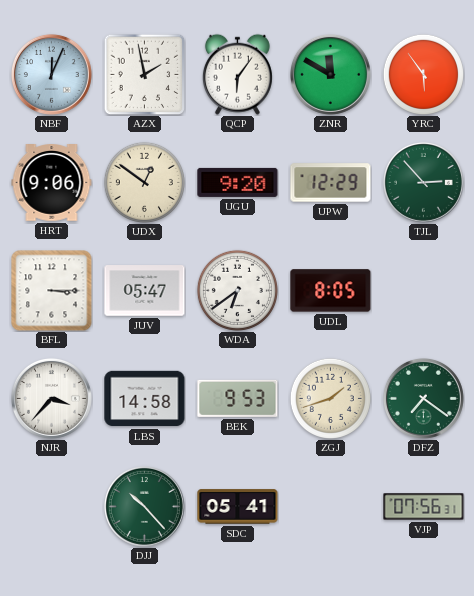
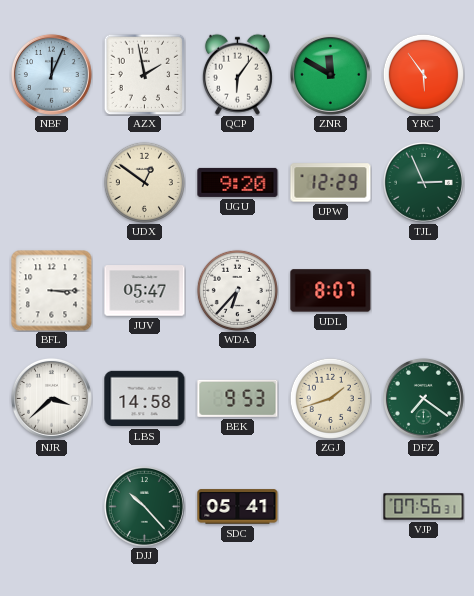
HRT: 9:06 -> none
TJL: 2:53 -> 2:56
WDA: 6:39 -> 6:37
UDL: 8:05 -> 8:07
NJR: 3:37 -> 3:38
